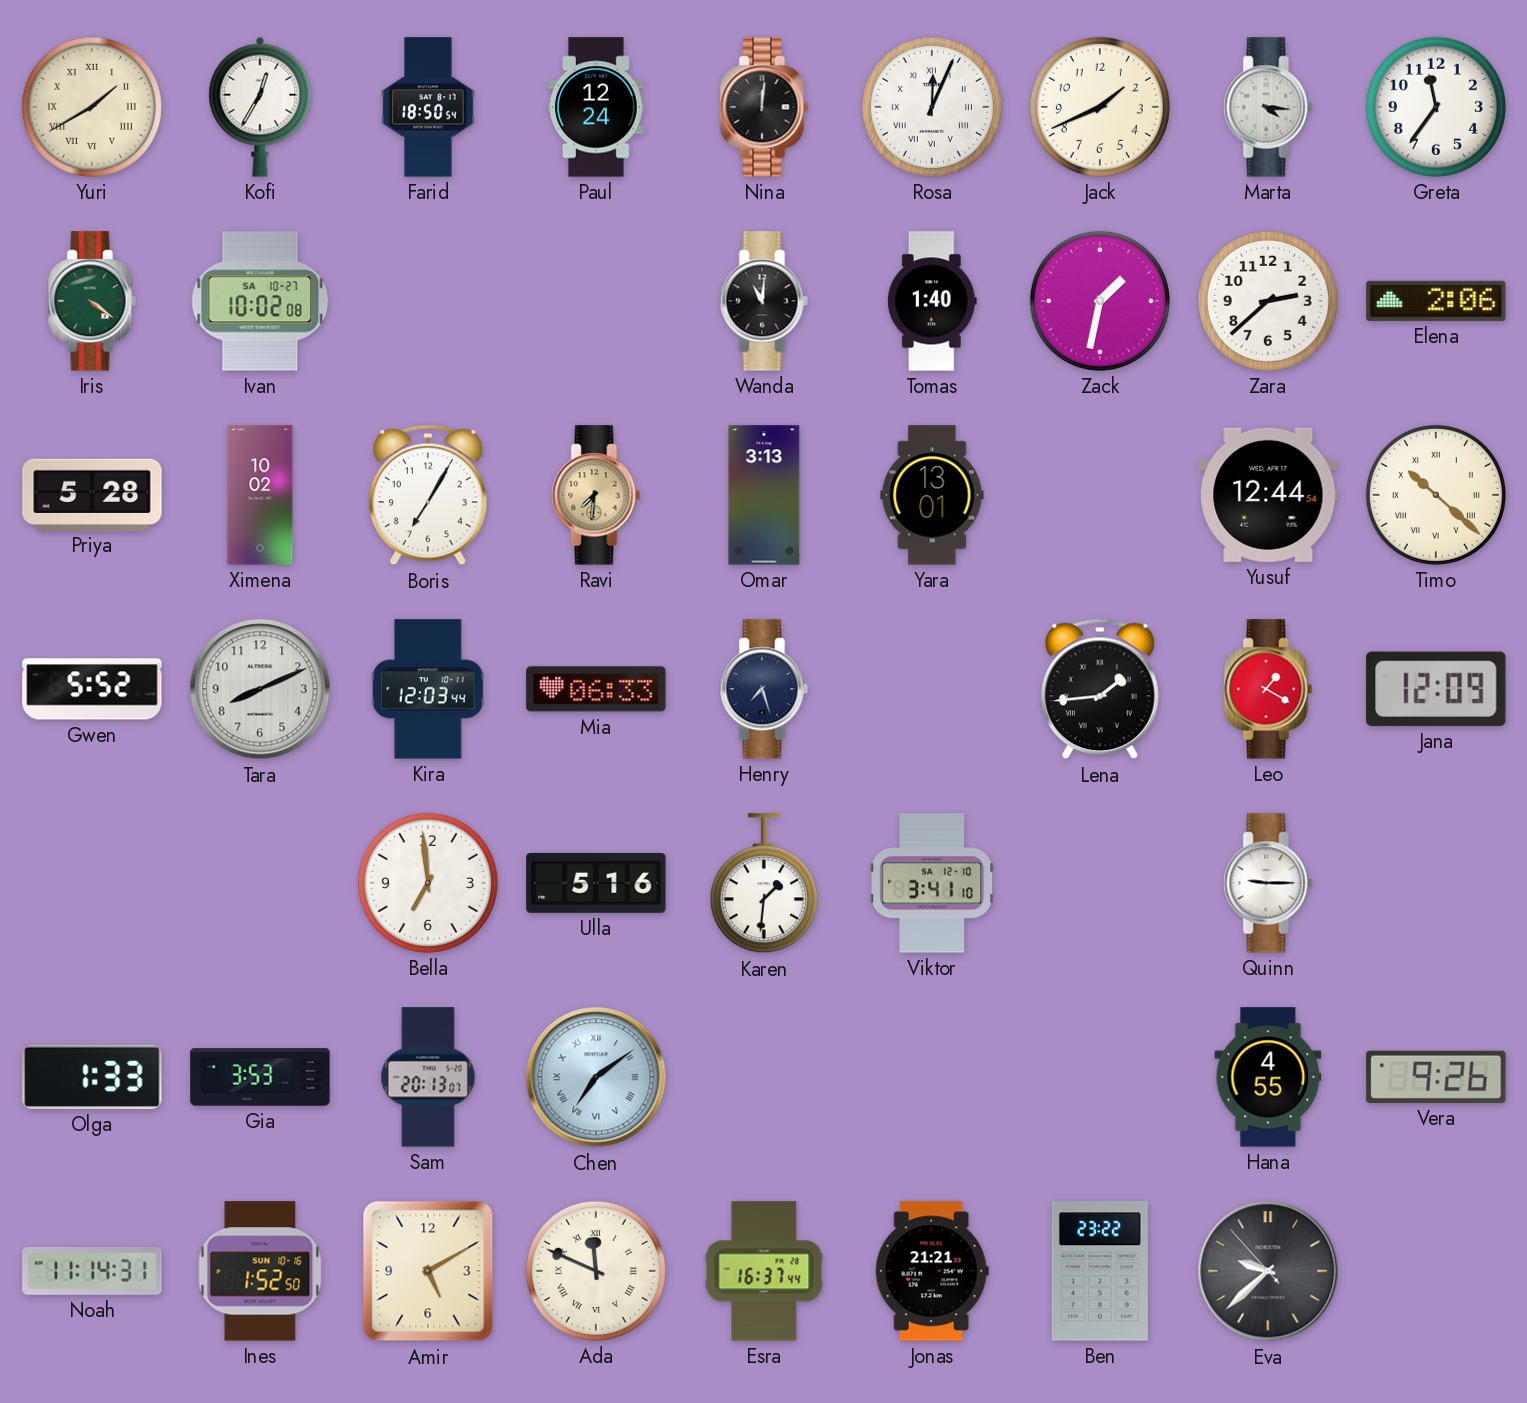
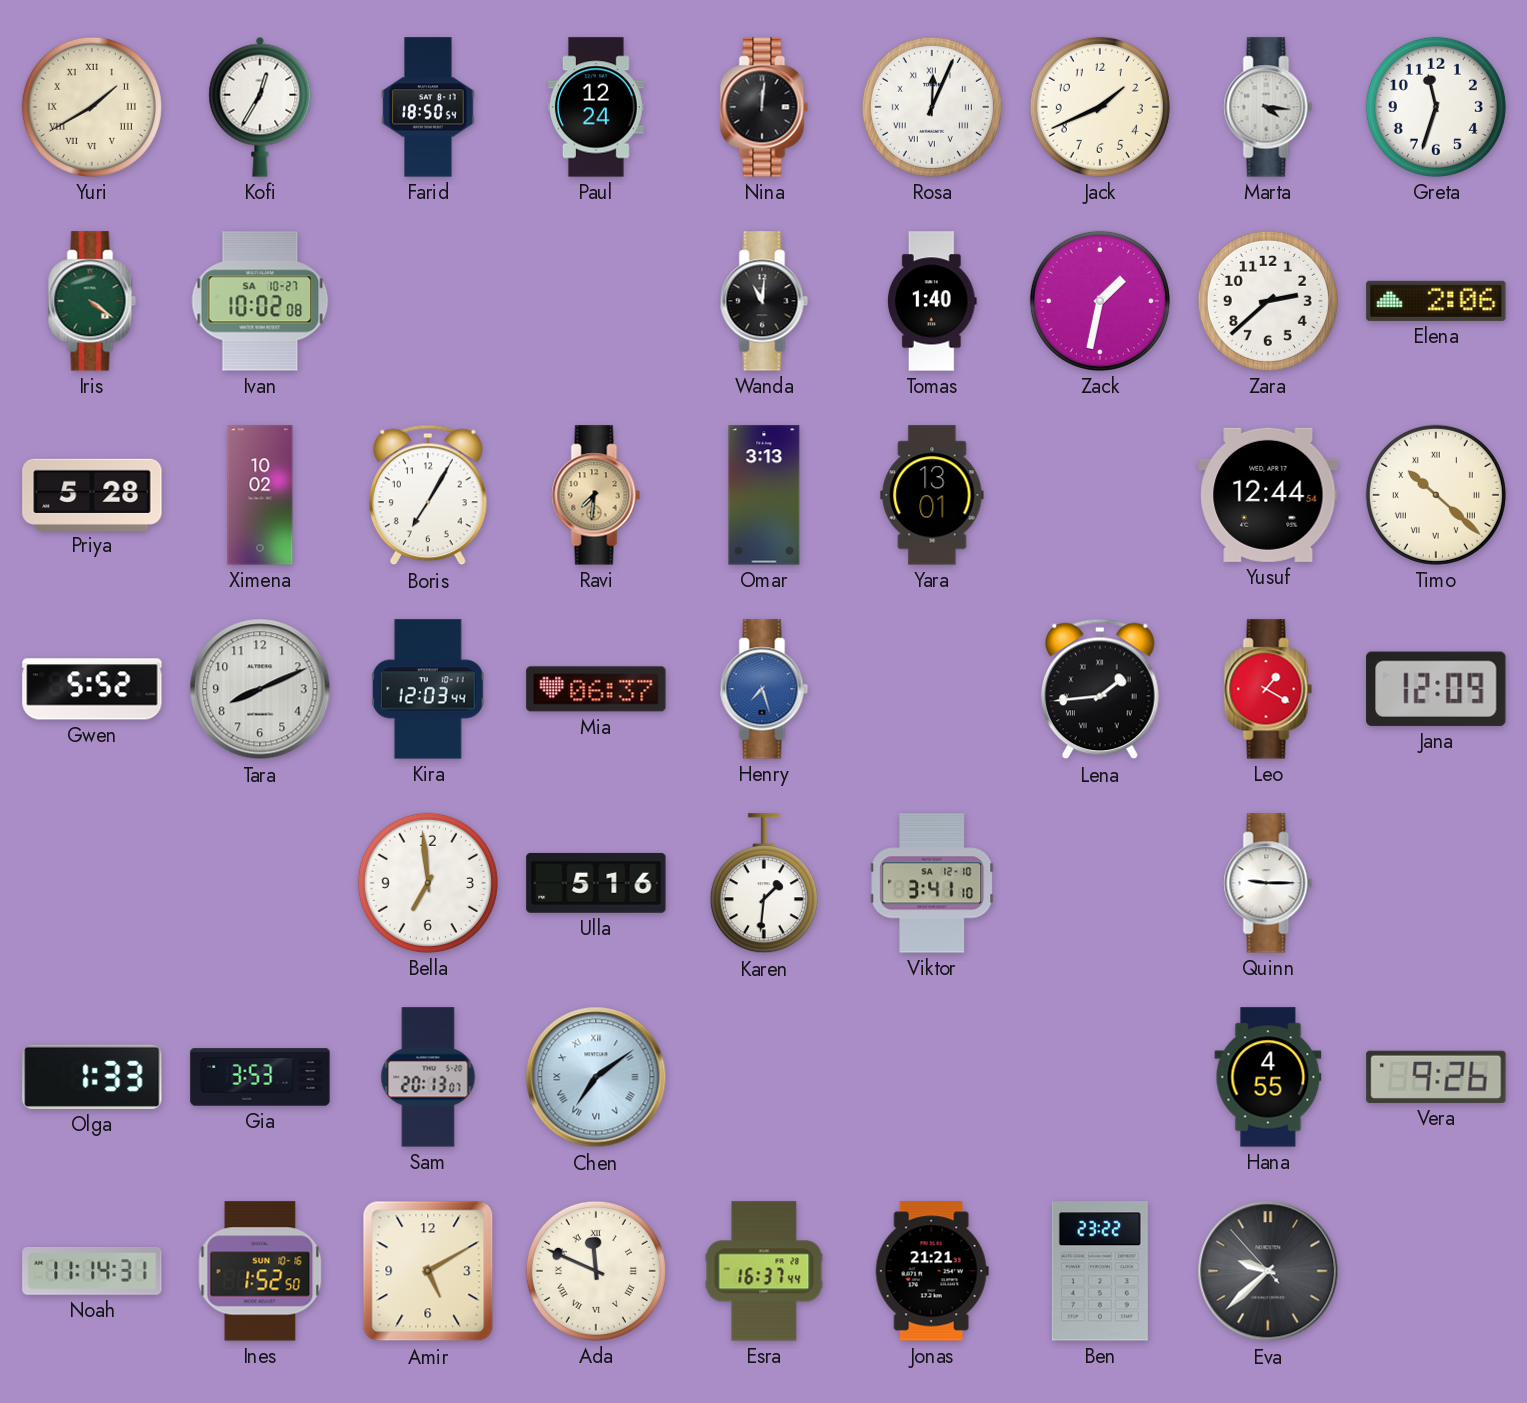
Greta: 11:36 -> 11:33
Mia: 06:33 -> 06:37
Henry dial: navy -> blue
